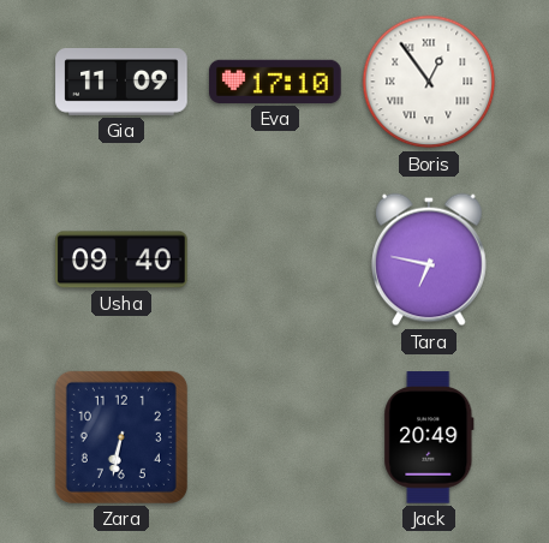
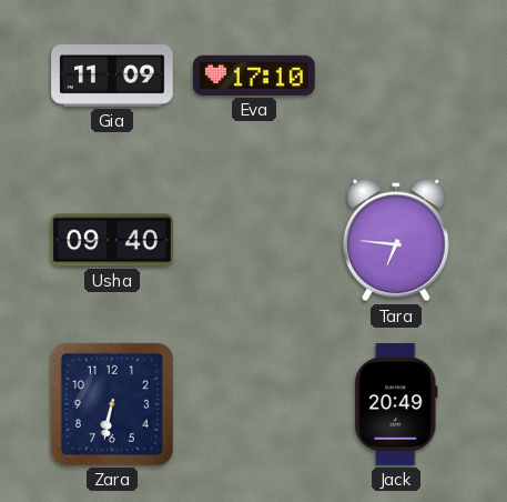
Boris: 12:54 -> none
Tara: 6:47 -> 6:46
